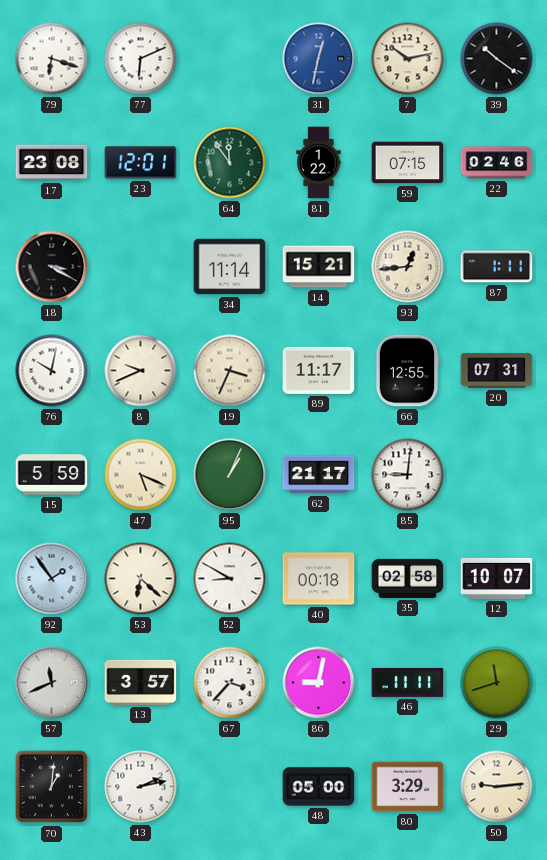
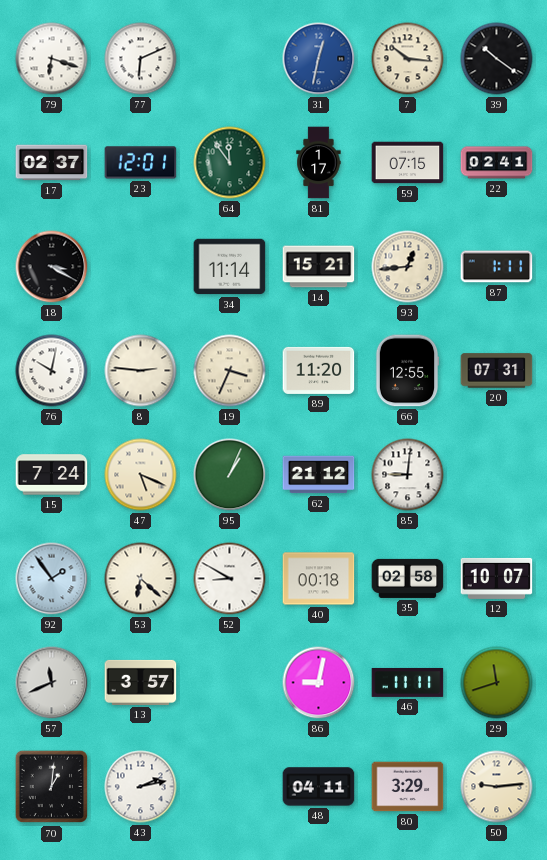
7: 10:13 -> 10:16
17: 23:08 -> 02:37
81: 1:22 -> 1:17
22: 02:46 -> 02:41
8: 9:41 -> 2:46
89: 11:17 -> 11:20
15: 5:59 -> 7:24
62: 21:17 -> 21:12
67: 3:37 -> none
48: 05:00 -> 04:11
